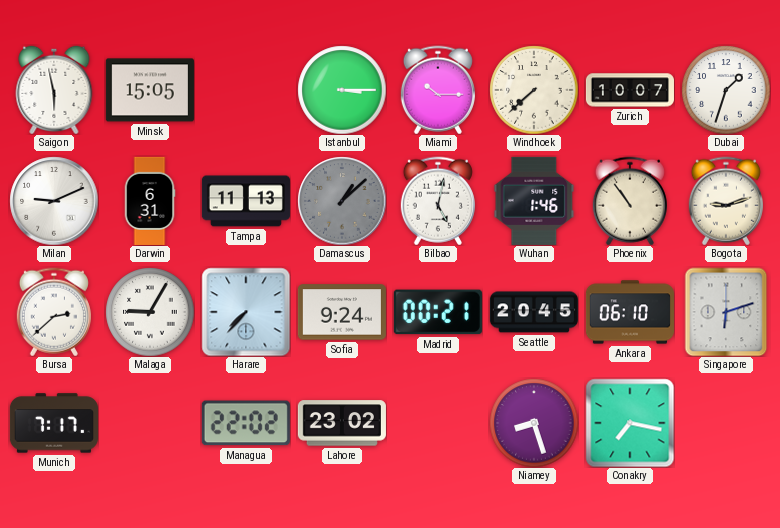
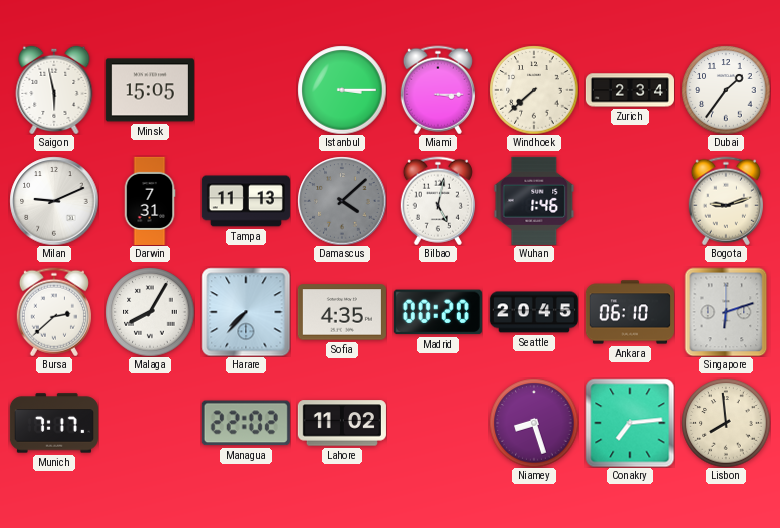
Miami: 10:15 -> 3:15
Zurich: 10:07 -> 2:34
Dubai: 1:33 -> 1:36
Darwin: 6:31 -> 7:31
Damascus: 1:08 -> 4:08
Phoenix: 10:54 -> none
Malaga: 9:05 -> 8:05
Sofia: 9:24 -> 4:35
Madrid: 00:21 -> 00:20
Lahore: 23:02 -> 11:02
Conakry: 7:17 -> 7:14
Lisbon: none -> 7:59
